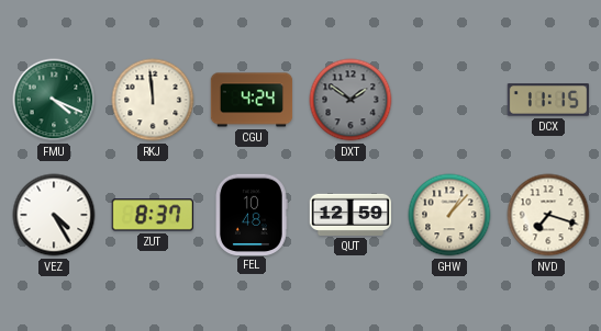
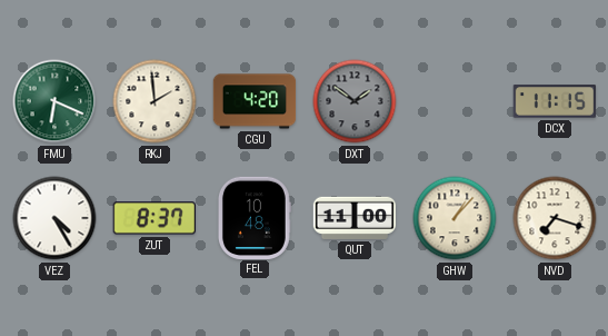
FMU: 4:19 -> 6:19
RKJ: 11:59 -> 1:59
CGU: 4:24 -> 4:20
QUT: 12:59 -> 11:00
